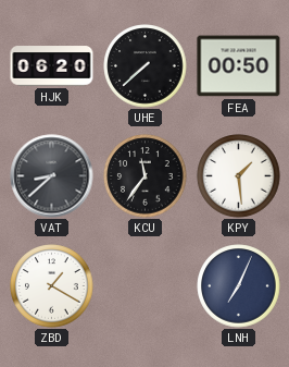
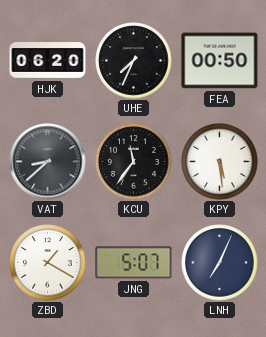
UHE: 7:38 -> 7:34
KPY: 1:29 -> 5:29
JNG: none -> 5:07
